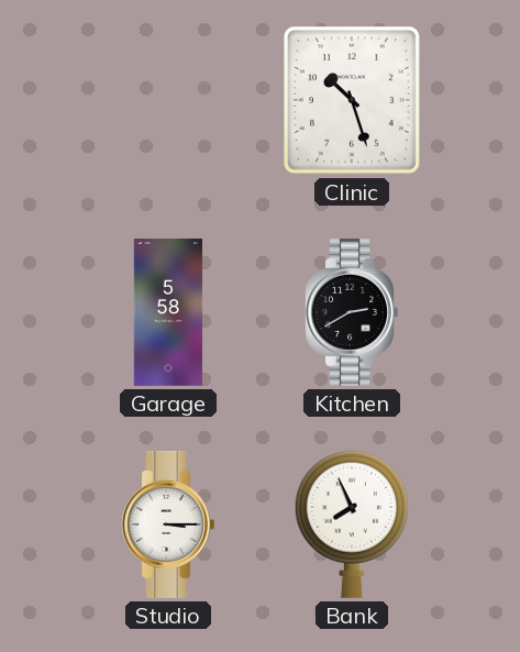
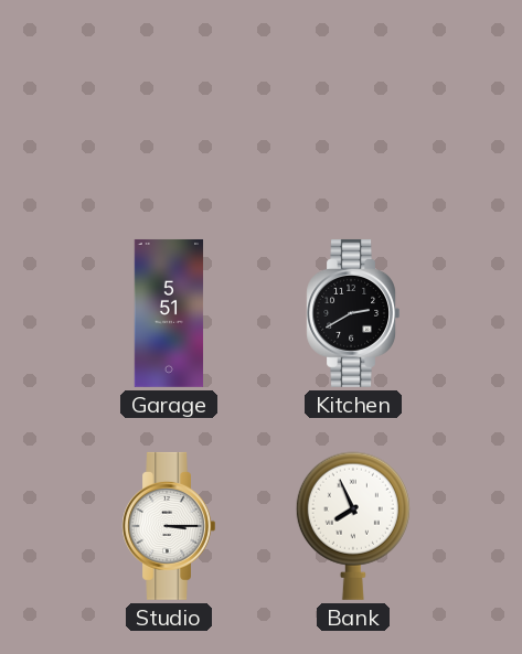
Clinic: 10:27 -> none
Garage: 5:58 -> 5:51
